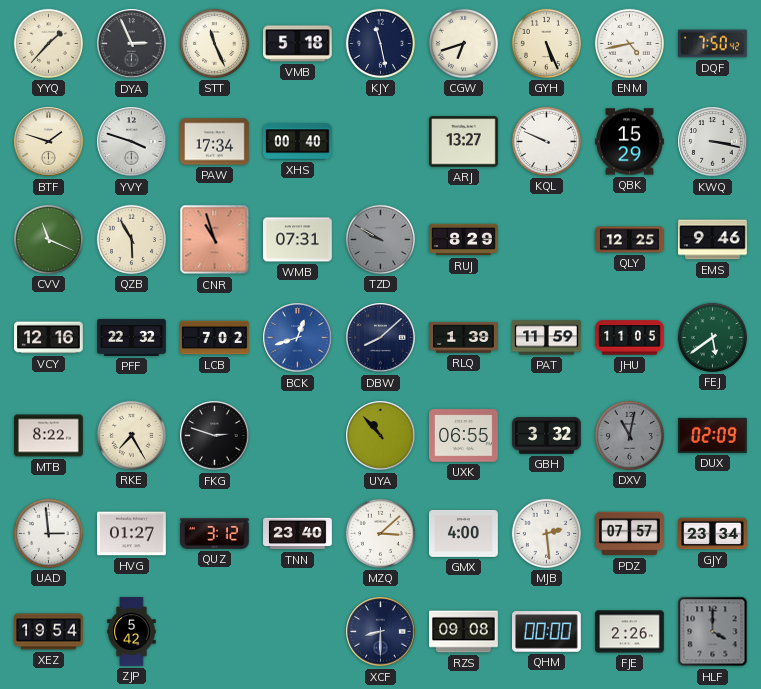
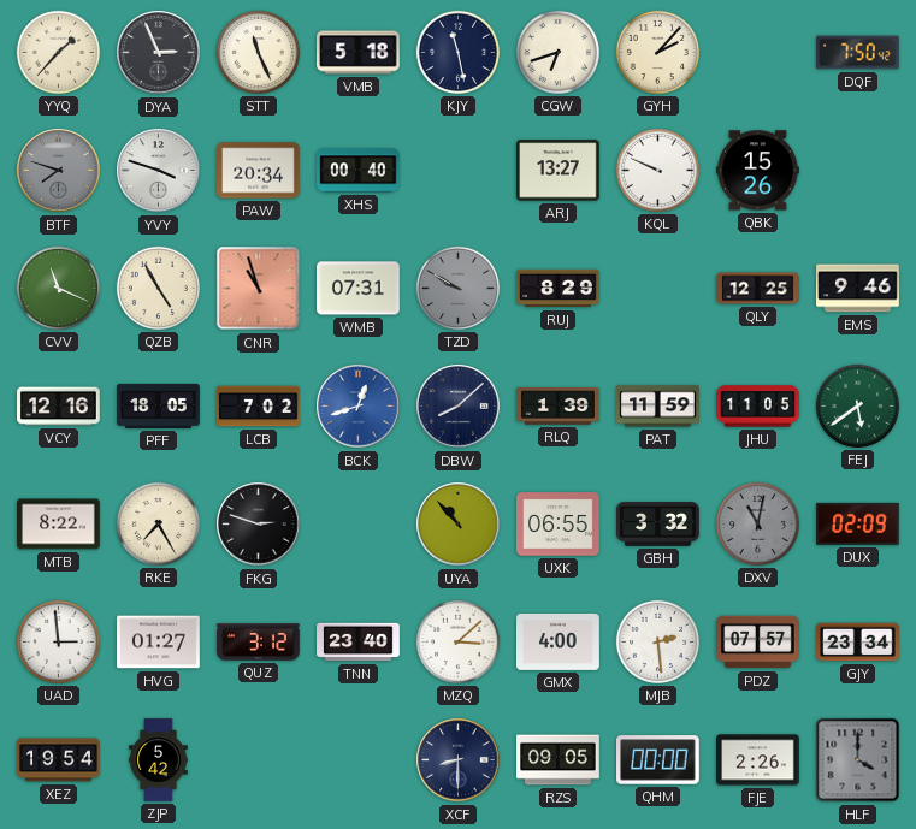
GYH: 5:26 -> 2:07
ENM: 4:43 -> none
BTF: 1:48 -> 7:48
BTF dial: cream -> grey
PAW: 17:34 -> 20:34
QBK: 15:29 -> 15:26
KWQ: 3:17 -> none
QZB: 5:55 -> 4:55
PFF: 22:32 -> 18:05
RZS: 09:08 -> 09:05
